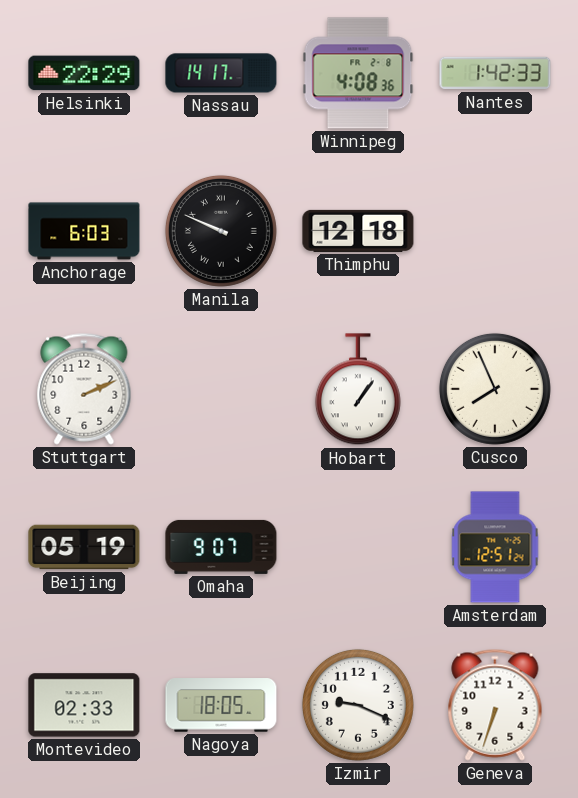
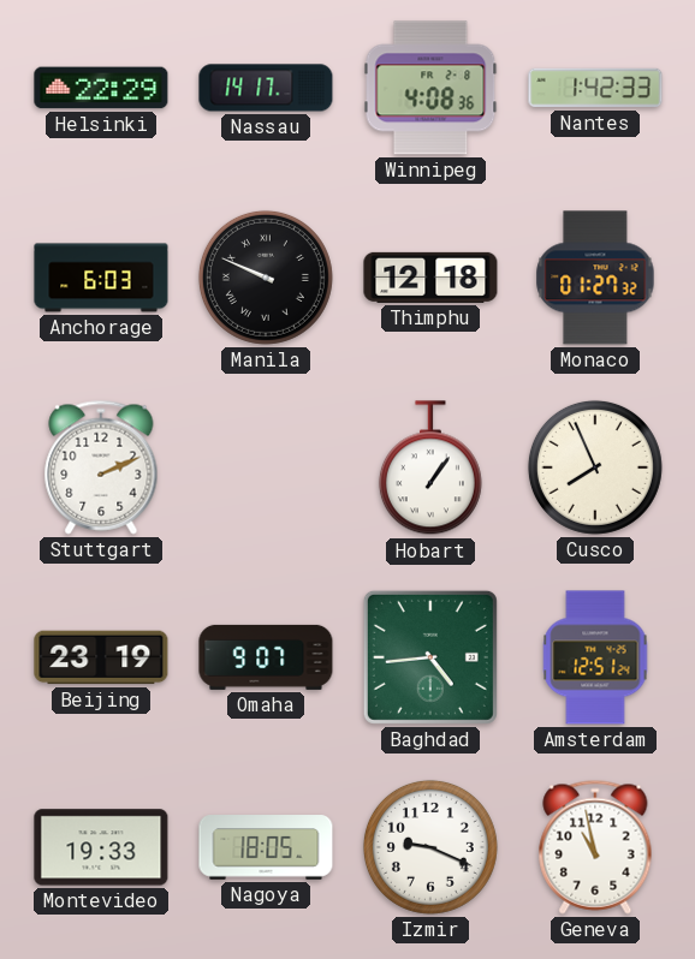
Monaco: none -> 01:27
Beijing: 05:19 -> 23:19
Baghdad: none -> 4:44
Montevideo: 02:33 -> 19:33
Geneva: 6:33 -> 10:58
